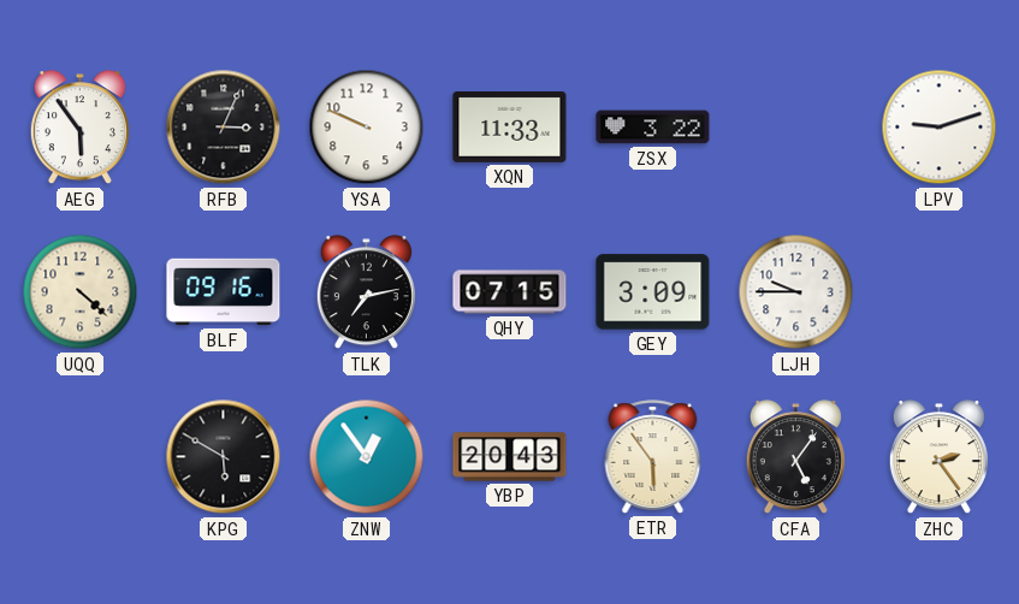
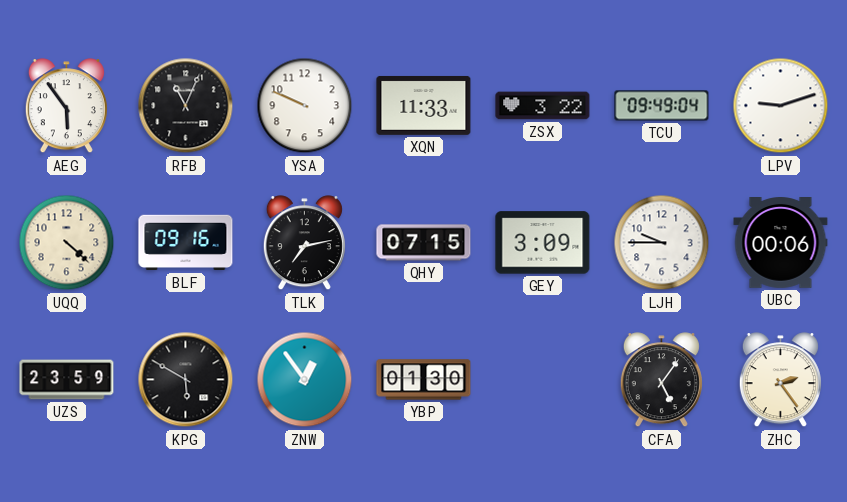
RFB: 3:04 -> 11:04
TCU: none -> 09:49
UBC: none -> 00:06
UZS: none -> 23:59
YBP: 20:43 -> 01:30
ETR: 5:54 -> none
